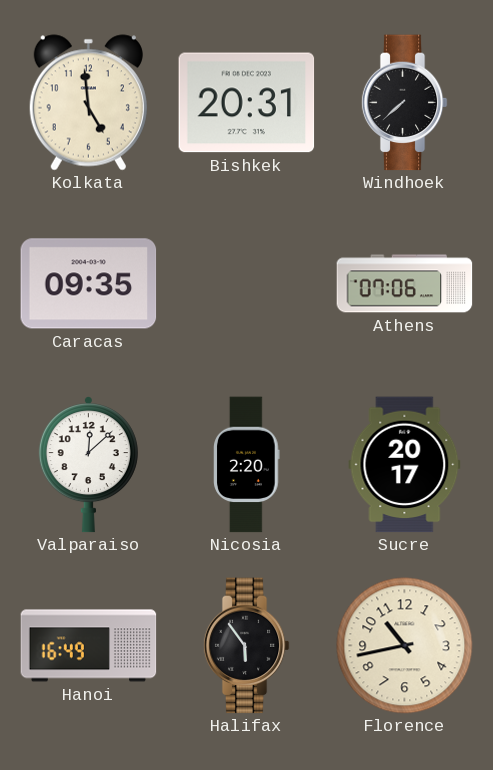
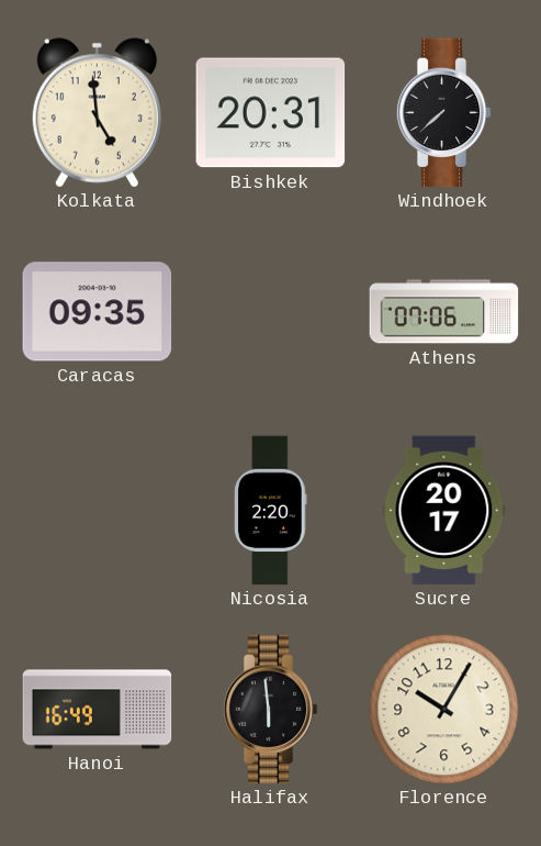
Valparaiso: 12:08 -> none
Halifax: 5:54 -> 5:59
Florence: 10:43 -> 10:05
